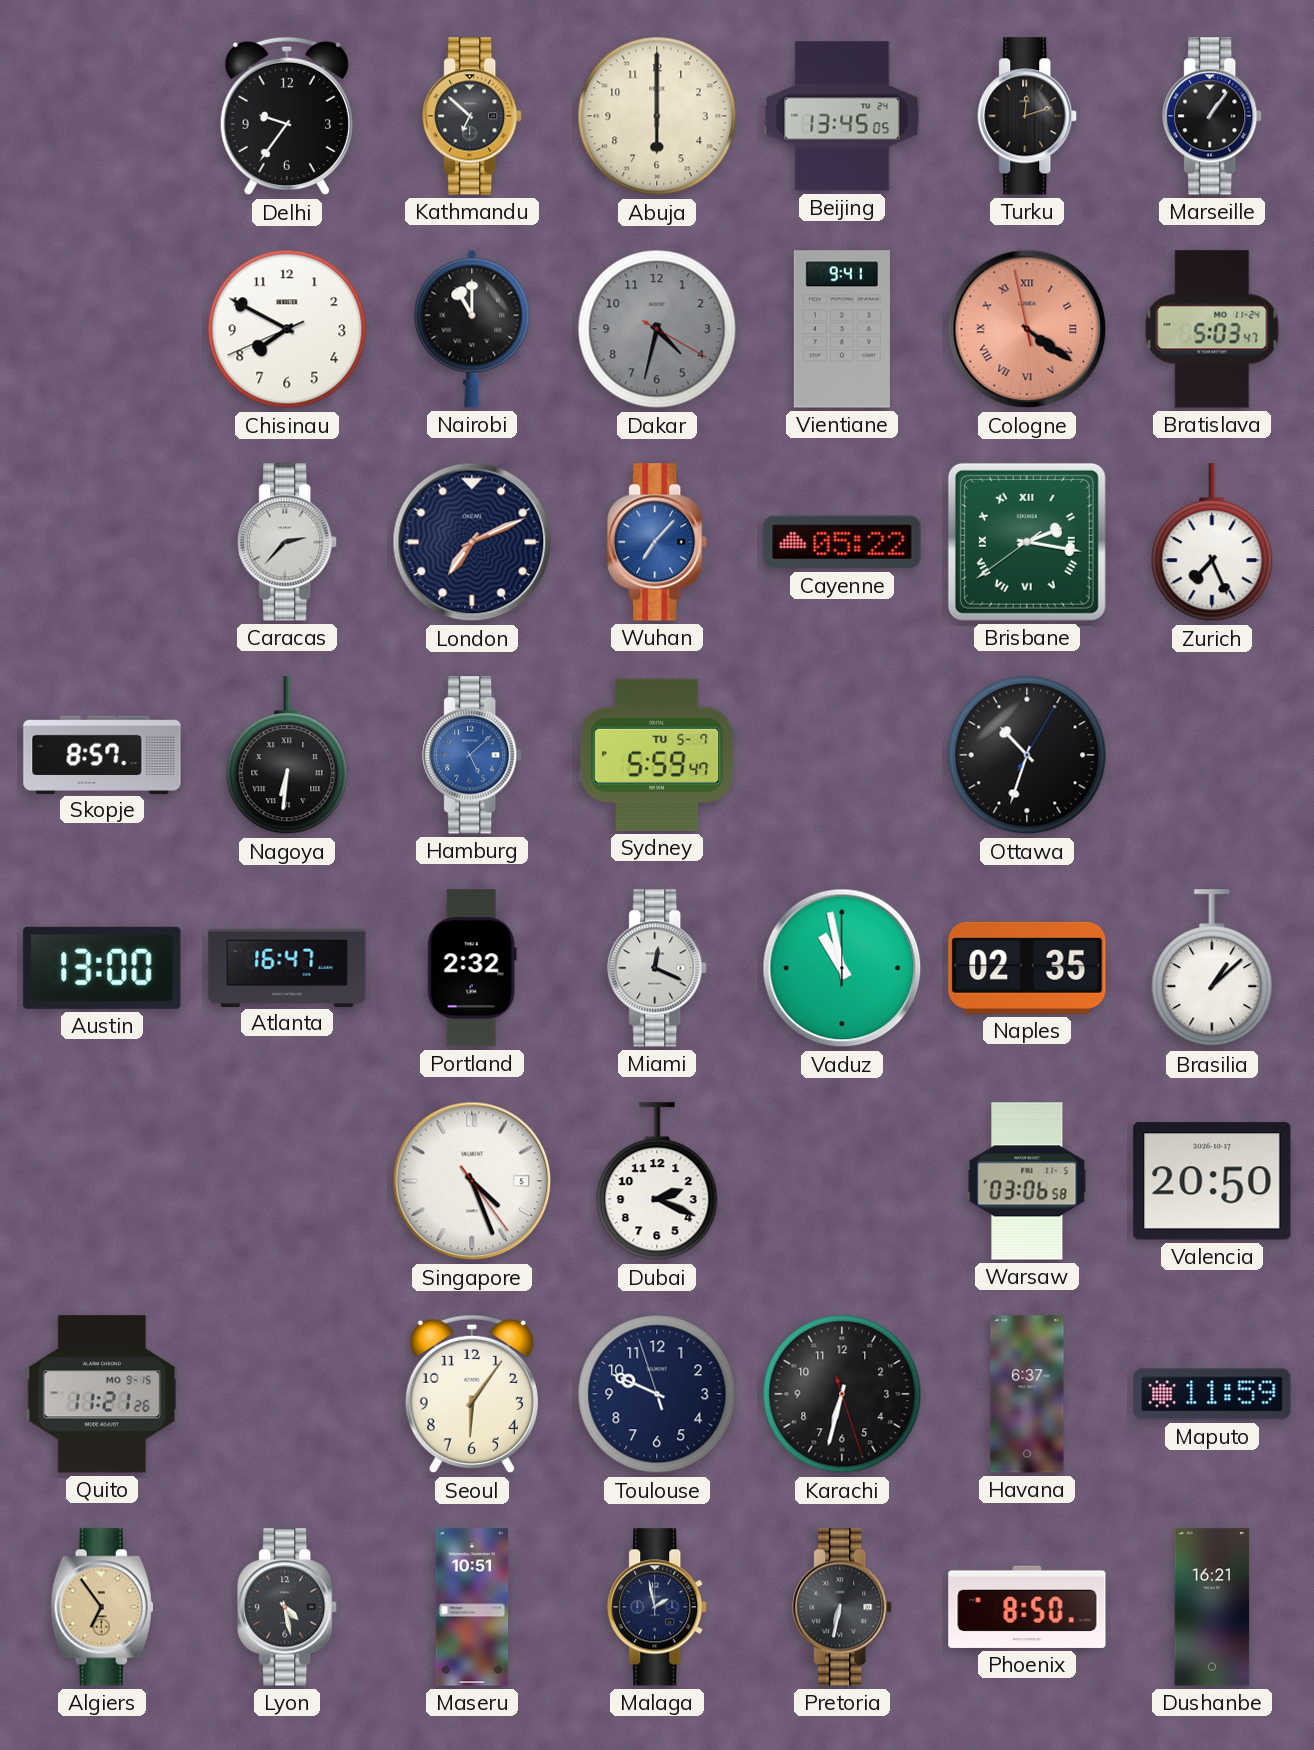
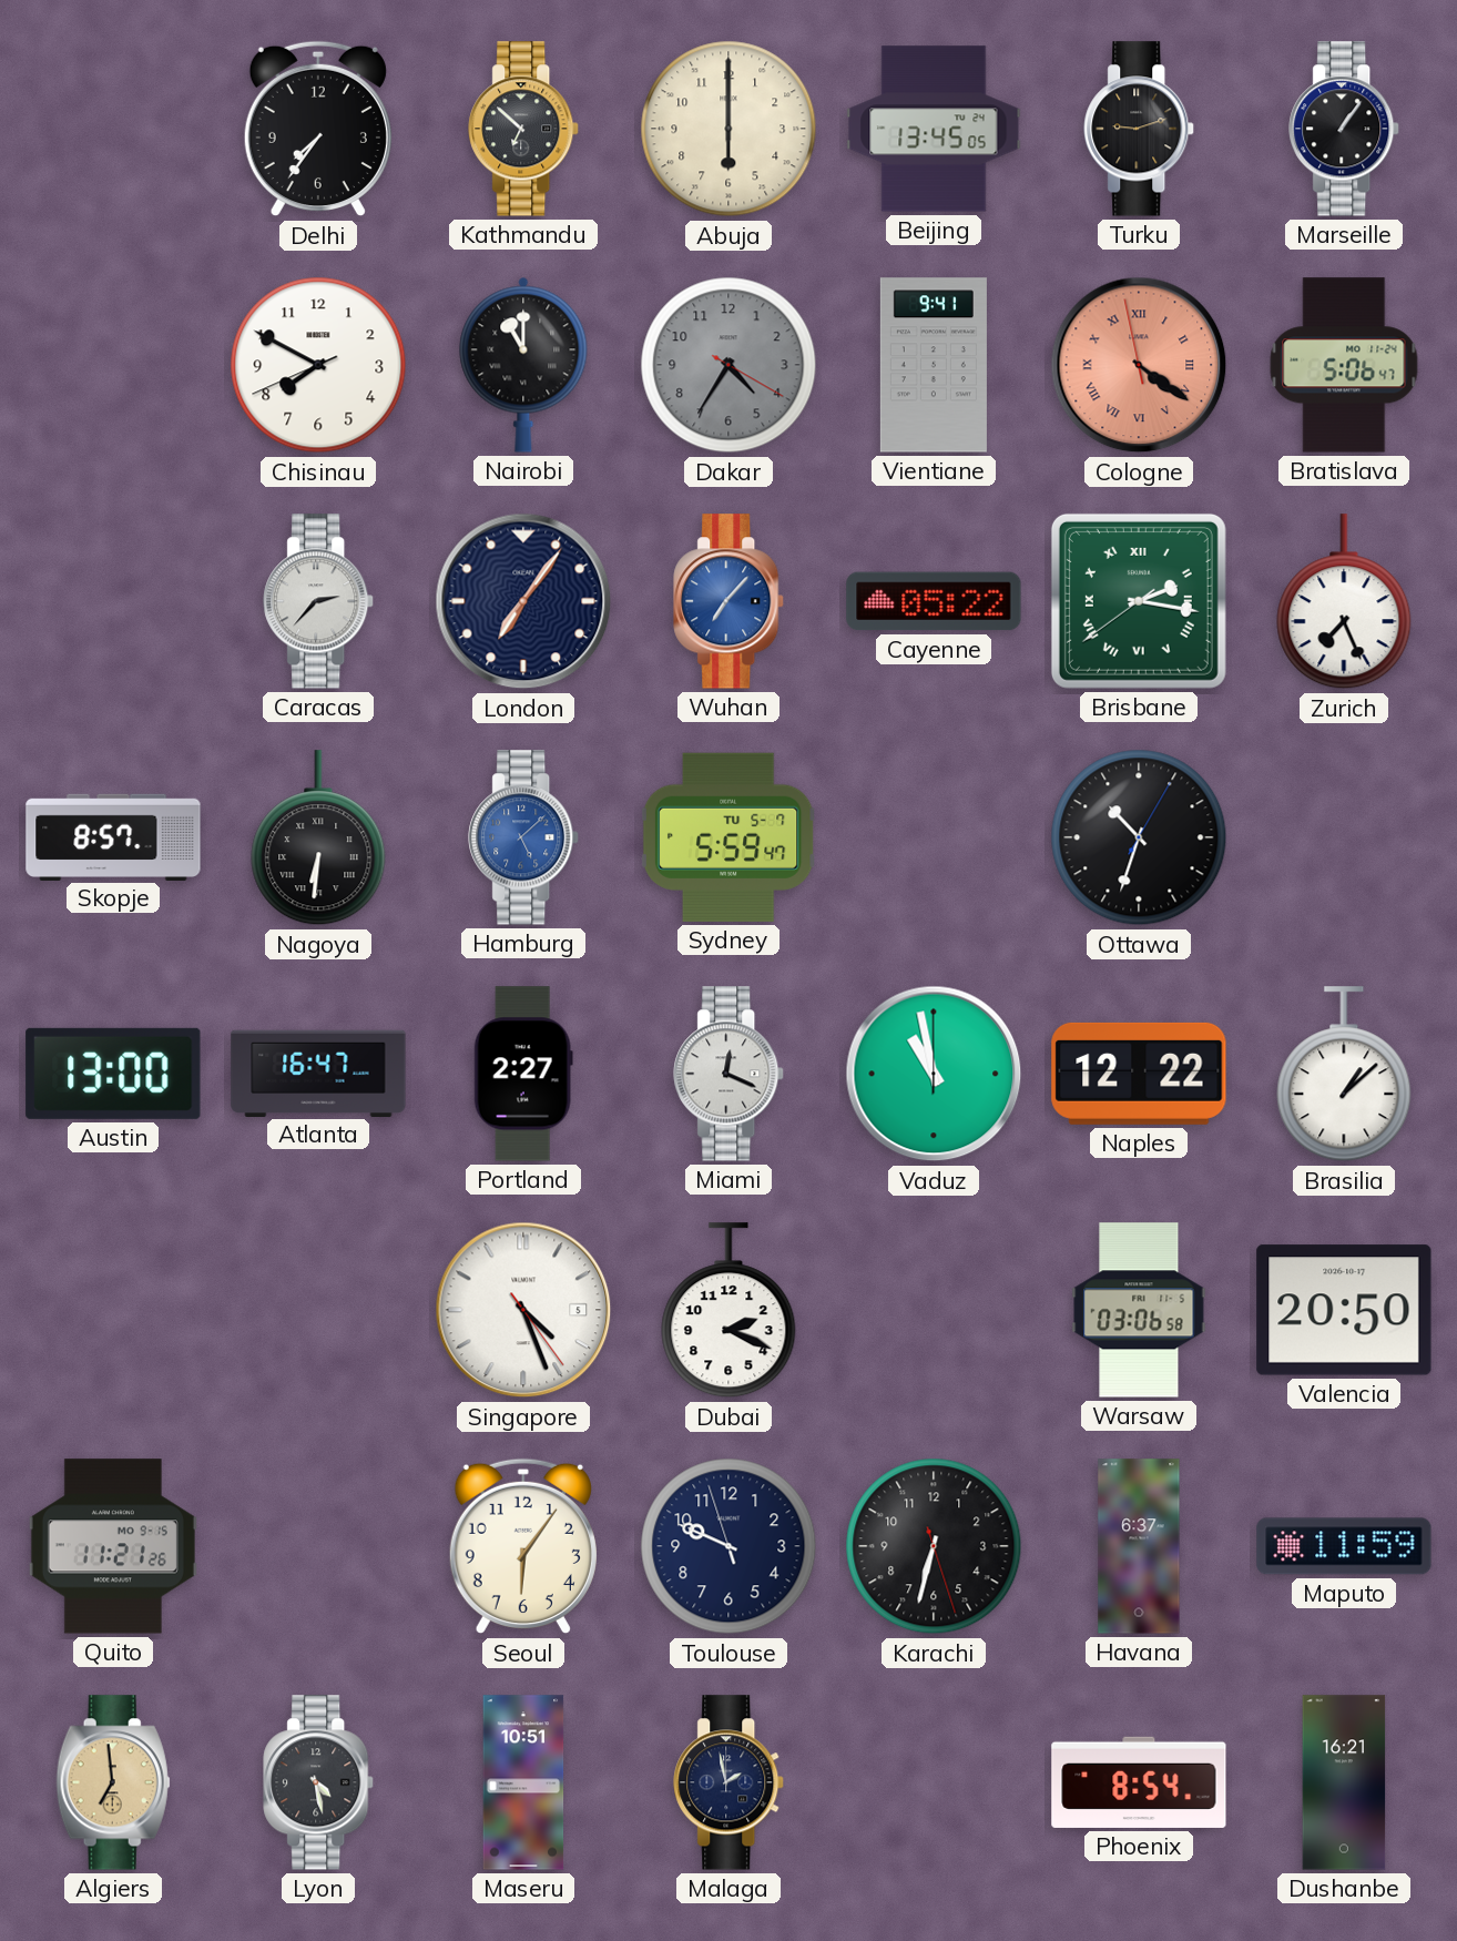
Delhi: 9:36 -> 7:36
Turku: 12:12 -> 9:12
Dakar: 4:32 -> 4:35
Bratislava: 5:03 -> 5:06
London: 7:11 -> 7:06
Portland: 2:32 -> 2:27
Naples: 02:35 -> 12:22
Algiers: 6:54 -> 6:59
Pretoria: 6:32 -> none
Phoenix: 8:50 -> 8:54
